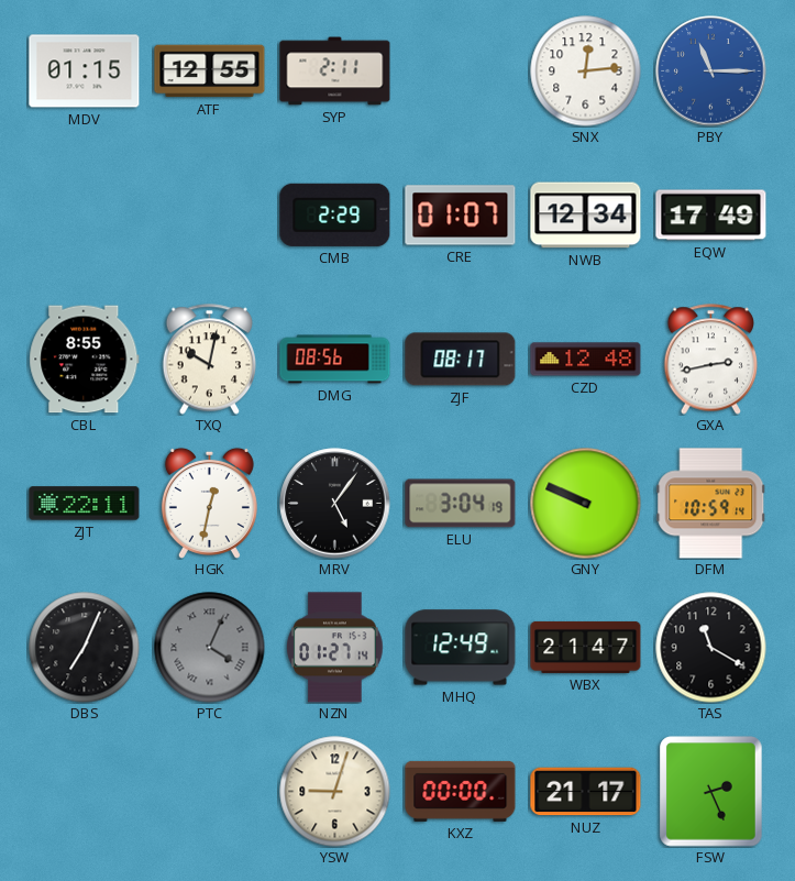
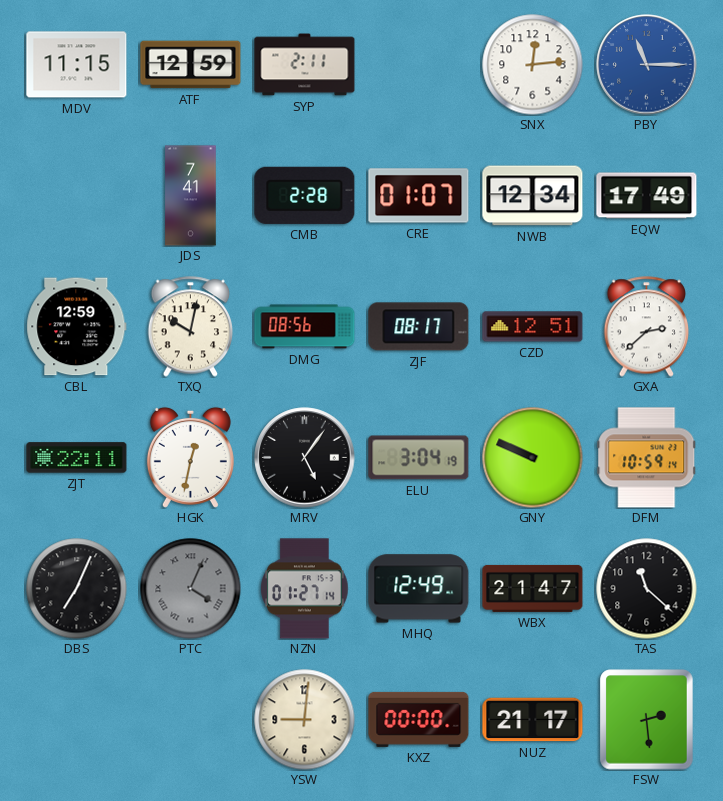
MDV: 01:15 -> 11:15
ATF: 12:55 -> 12:59
JDS: none -> 7:41
CMB: 2:29 -> 2:28
CBL: 8:55 -> 12:59
CZD: 12:48 -> 12:51
GXA: 2:43 -> 2:38
TAS: 11:20 -> 11:22
YSW: 9:03 -> 9:01
FSW: 2:26 -> 2:29
